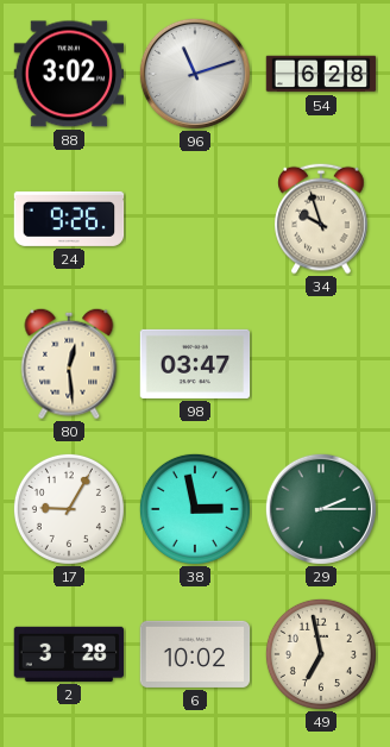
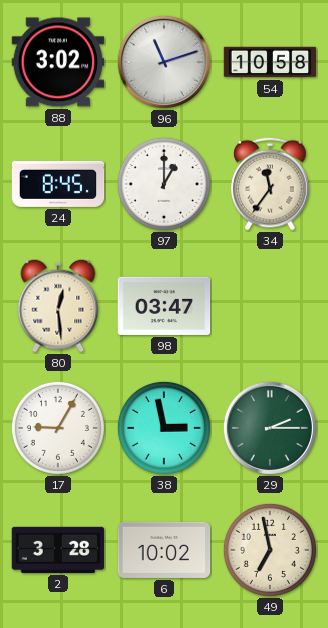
54: 6:28 -> 10:58
24: 9:26 -> 8:45
97: none -> 1:00
34: 9:57 -> 11:36
